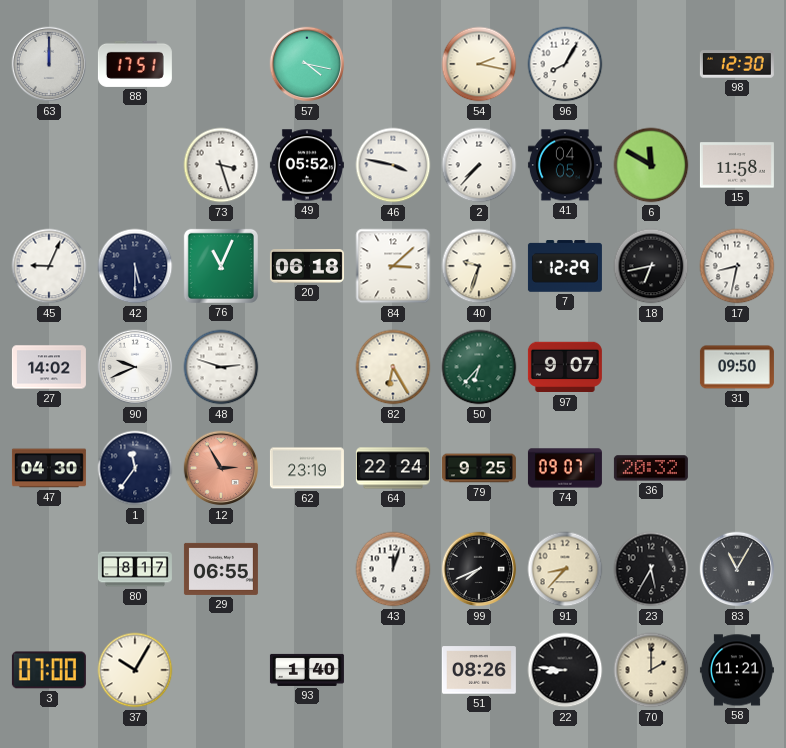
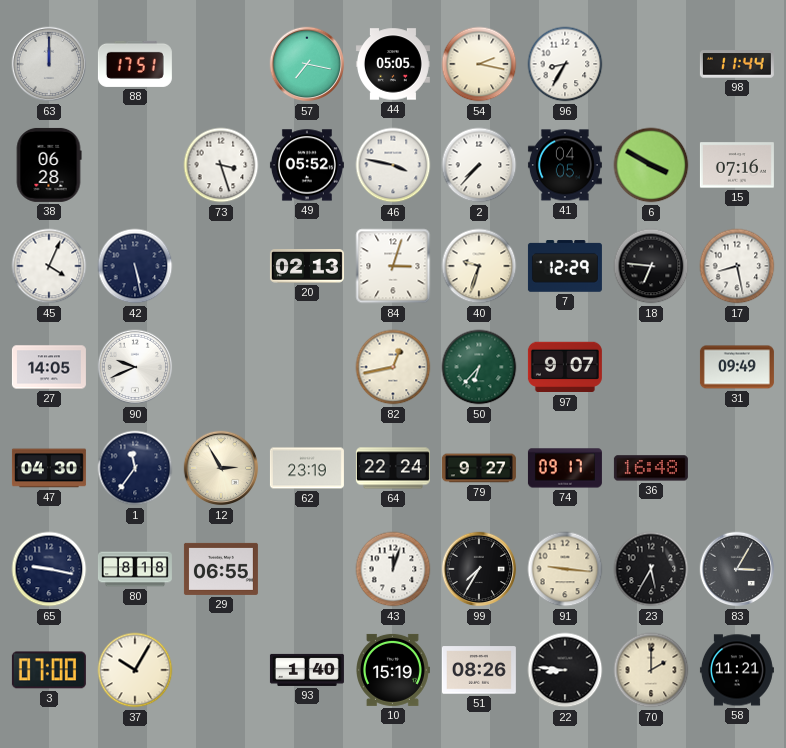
57: 4:17 -> 7:17
44: none -> 05:05
96: 8:05 -> 8:35
98: 12:30 -> 11:44
38: none -> 06:28
6: 11:50 -> 3:50
15: 11:58 -> 07:16
45: 9:04 -> 4:04
42: 5:30 -> 5:28
76: 11:04 -> none
20: 06:18 -> 02:13
84: 3:08 -> 3:03
18: 6:43 -> 6:46
17: 8:32 -> 8:28
27: 14:02 -> 14:05
48: 2:48 -> none
82: 6:25 -> 12:43
31: 09:50 -> 09:49
12 dial: salmon -> cream
79: 9:25 -> 9:27
74: 09:07 -> 09:17
36: 20:32 -> 16:48
65: none -> 9:17
80: 8:17 -> 8:18
99: 7:41 -> 7:35
91: 8:37 -> 9:16
83: 11:05 -> 3:05
10: none -> 15:19
